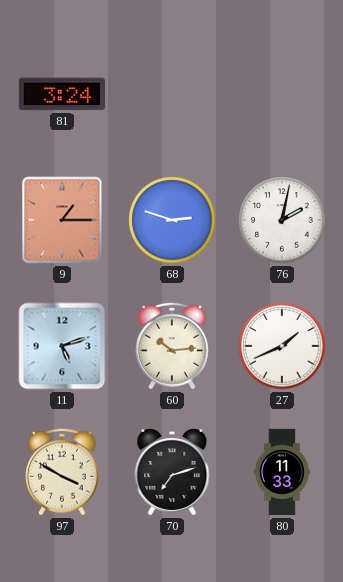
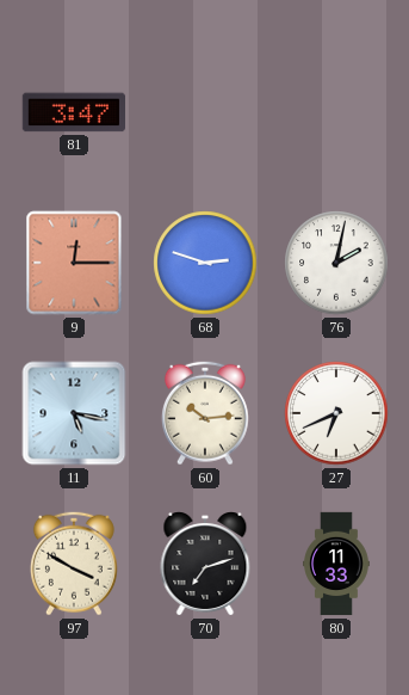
81: 3:24 -> 3:47
9: 1:15 -> 12:15
11: 5:12 -> 5:17
27: 1:41 -> 6:41
